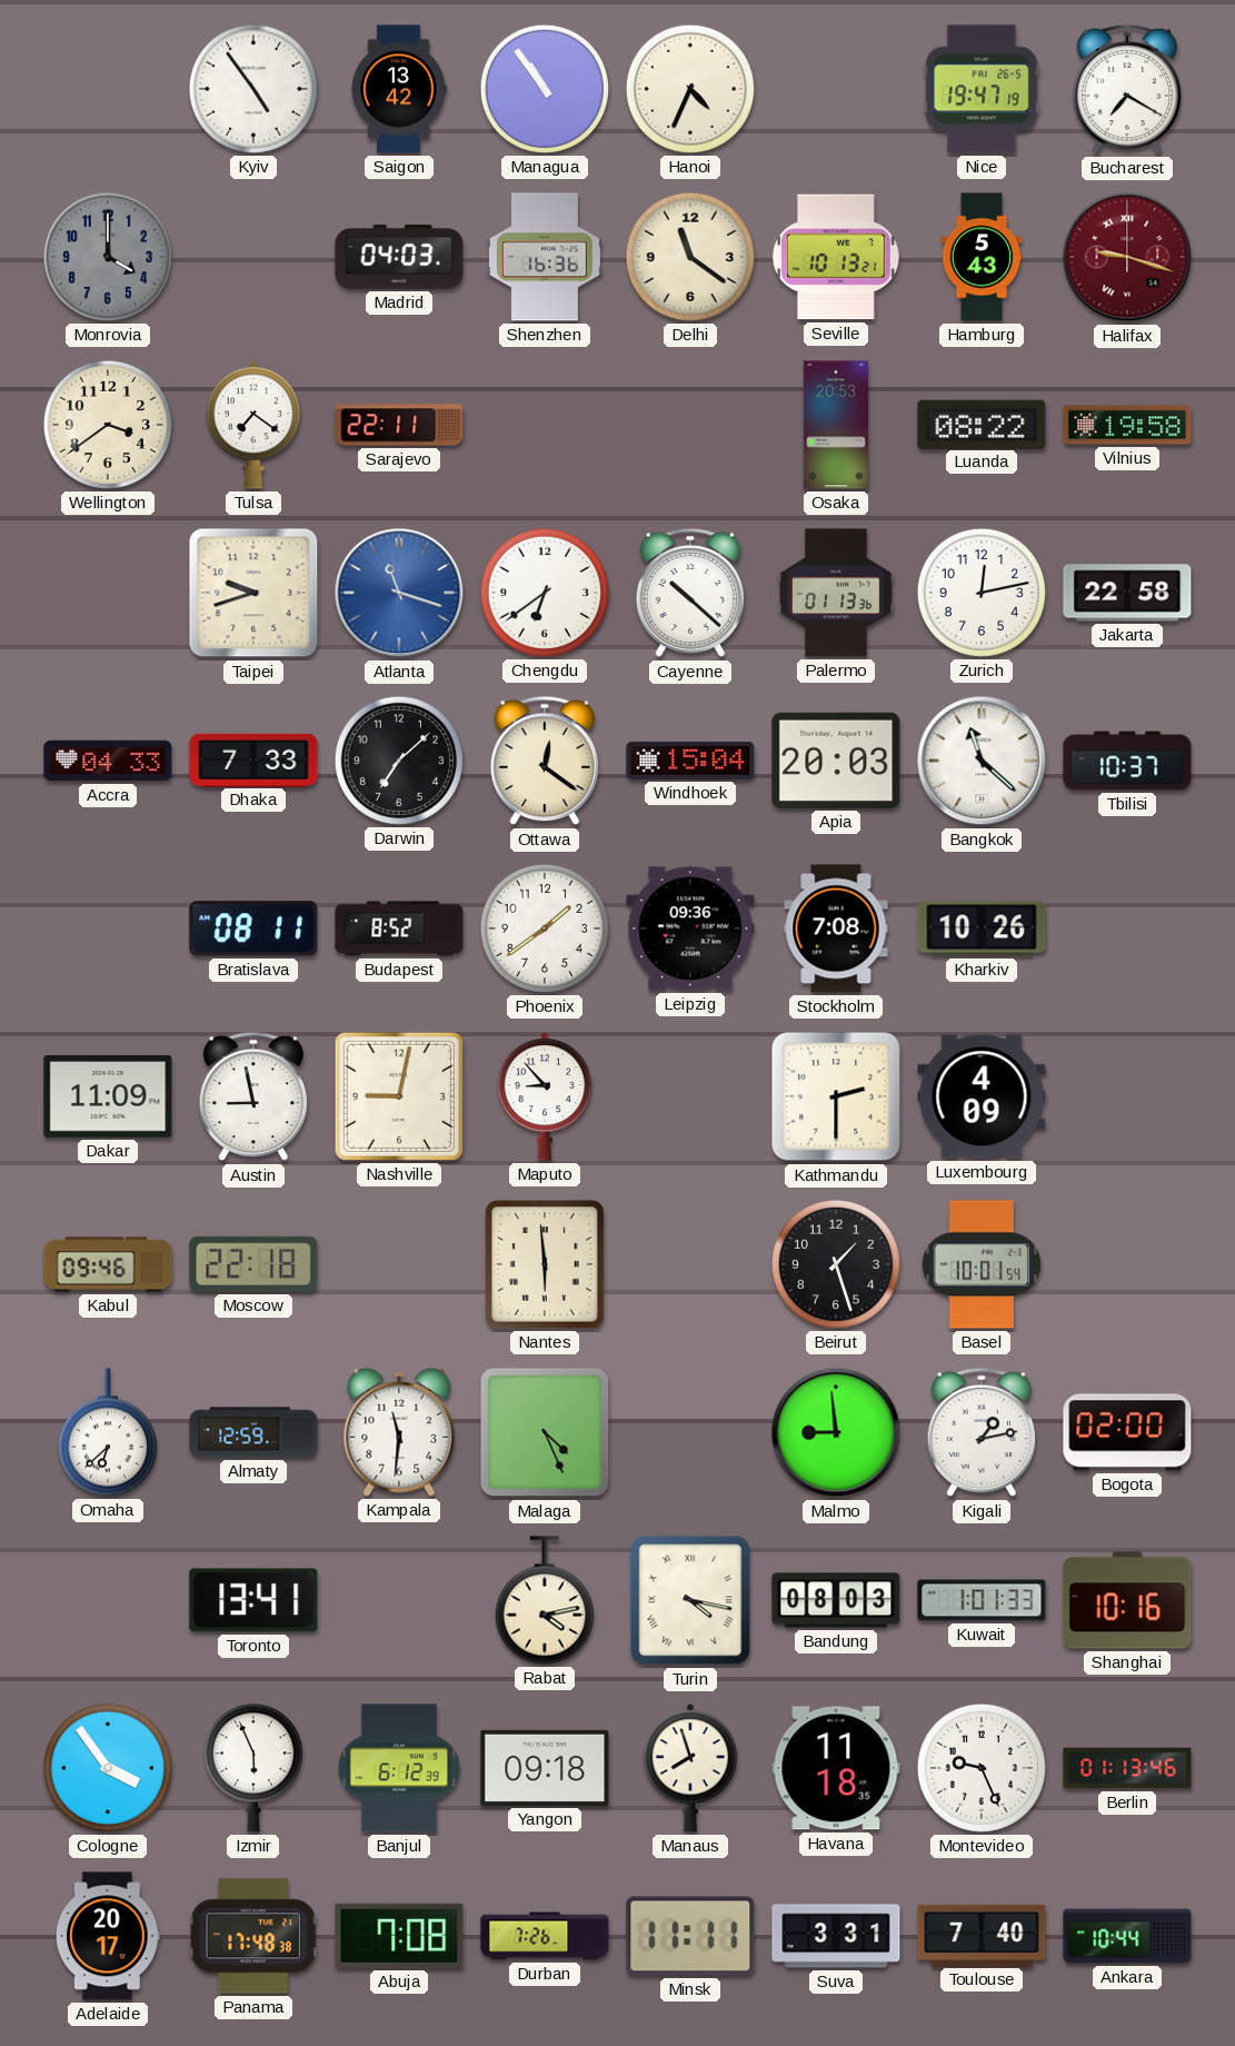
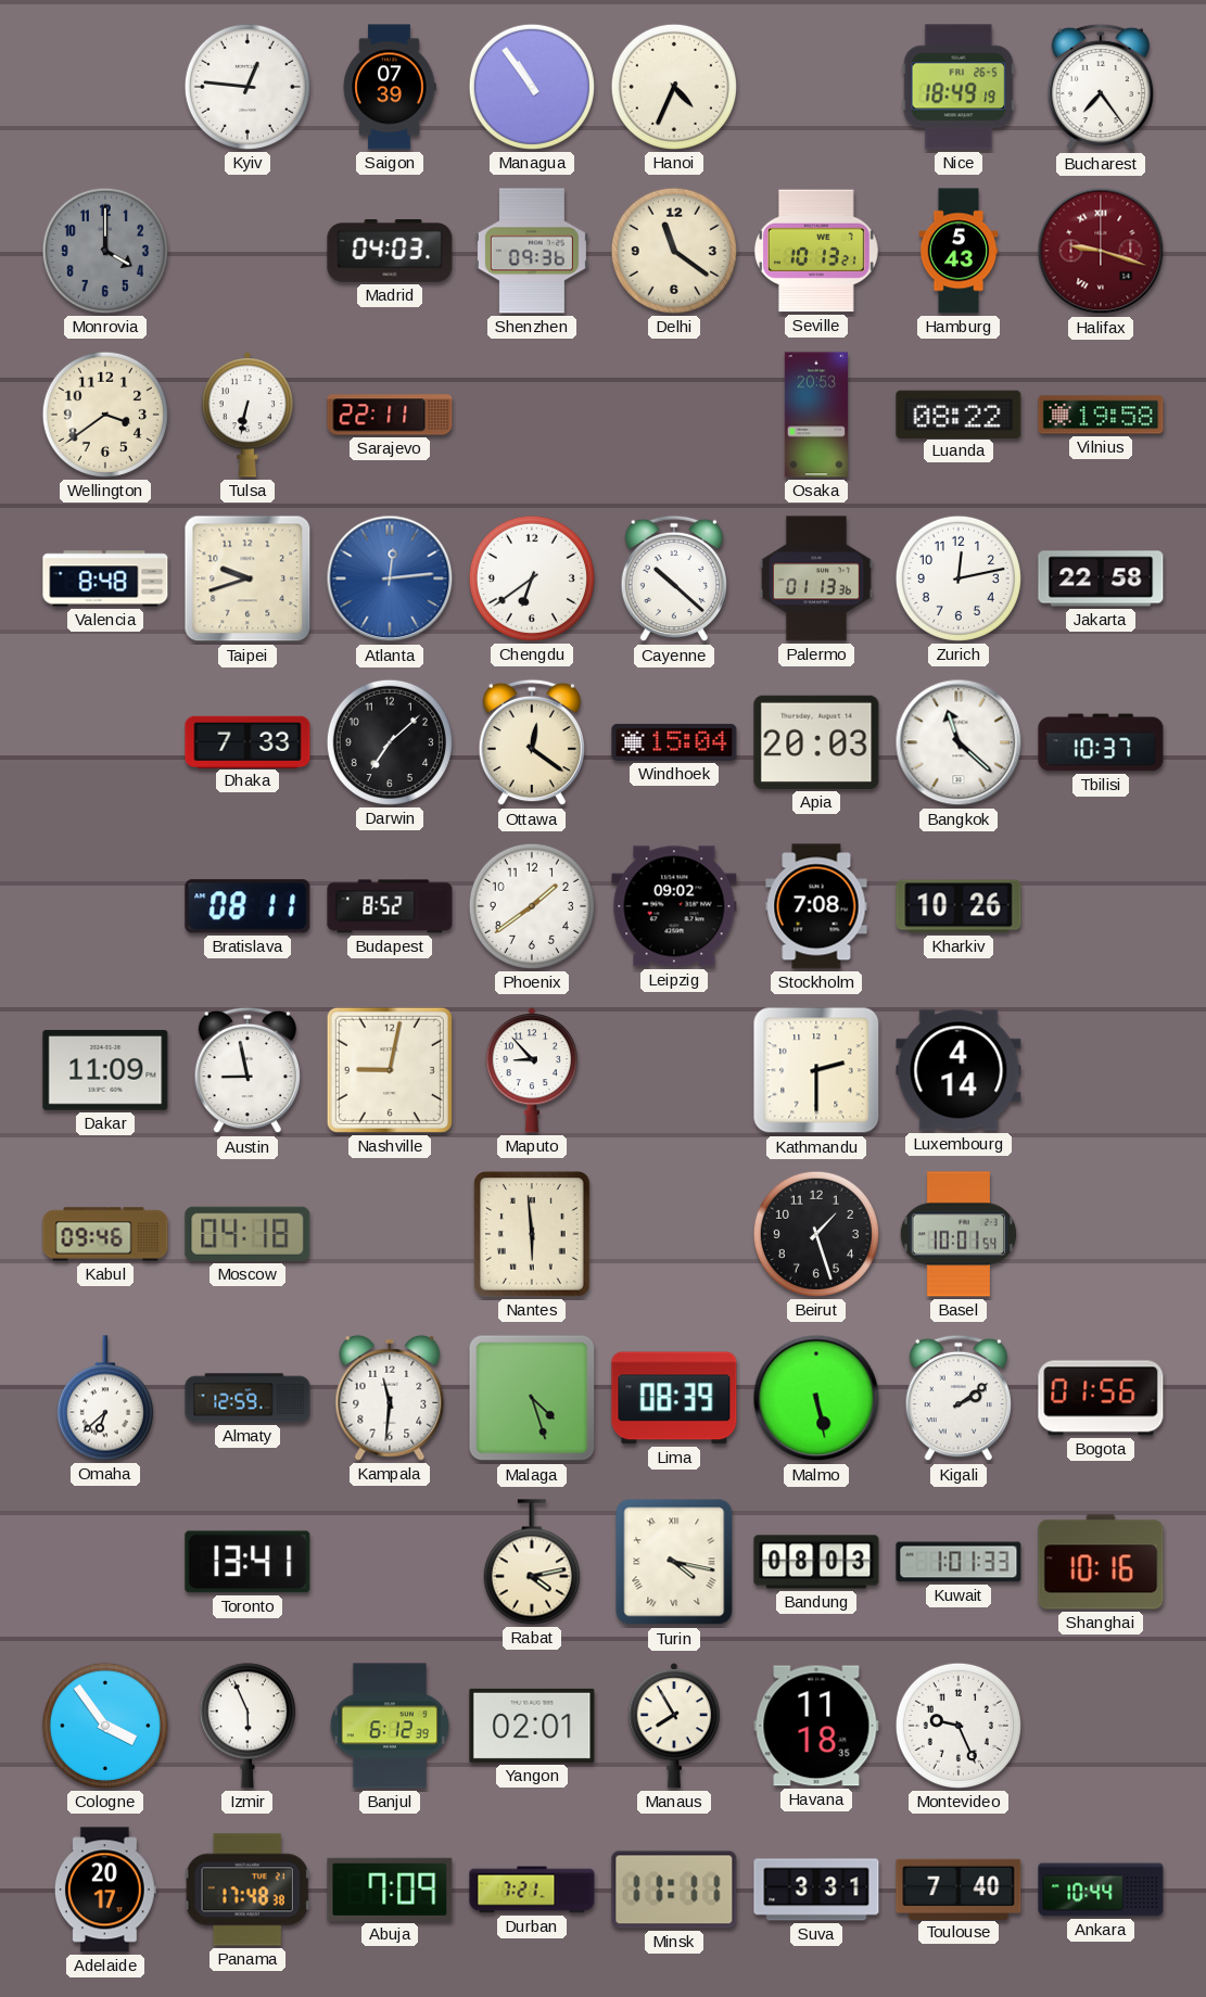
Kyiv: 4:54 -> 12:46
Saigon: 13:42 -> 07:39
Nice: 19:47 -> 18:49
Bucharest: 7:20 -> 7:24
Shenzhen: 16:36 -> 09:36
Tulsa: 7:21 -> 6:32
Valencia: none -> 8:48
Atlanta: 11:18 -> 12:14
Accra: 04:33 -> none
Leipzig: 09:36 -> 09:02
Luxembourg: 4:09 -> 4:14
Moscow: 22:18 -> 04:18
Malaga: 4:26 -> 4:27
Lima: none -> 08:39
Malmo: 8:59 -> 5:28
Kigali: 1:13 -> 2:09
Bogota: 02:00 -> 01:56
Yangon: 09:18 -> 02:01
Manaus: 7:57 -> 7:55
Berlin: 01:13 -> none
Abuja: 7:08 -> 7:09
Durban: 7:26 -> 7:21
